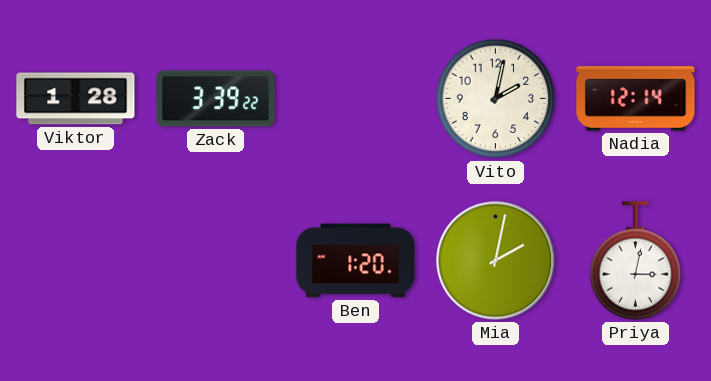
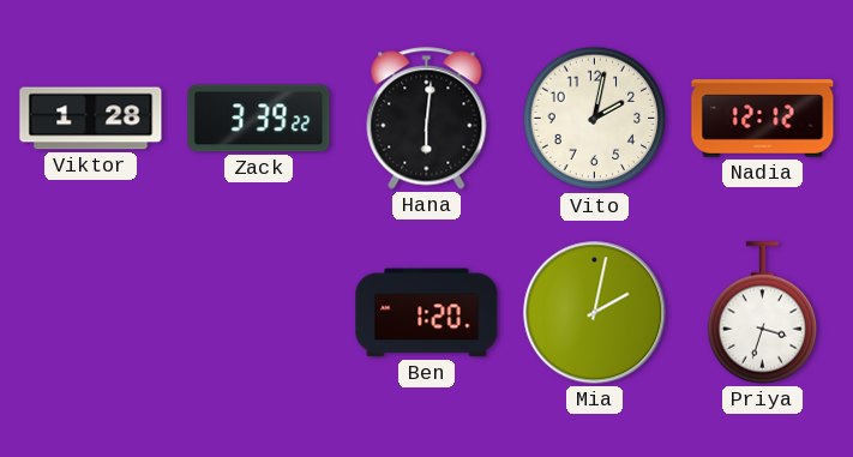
Hana: none -> 6:01
Nadia: 12:14 -> 12:12
Priya: 3:02 -> 3:33
